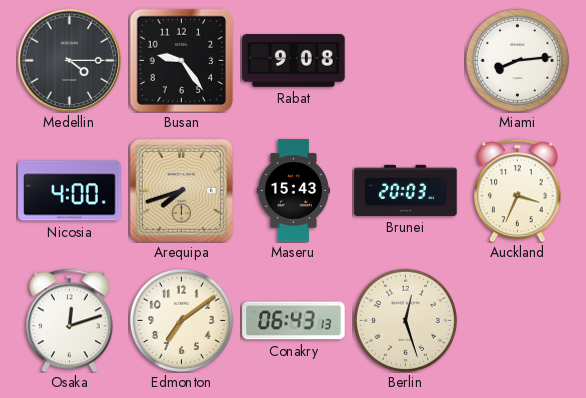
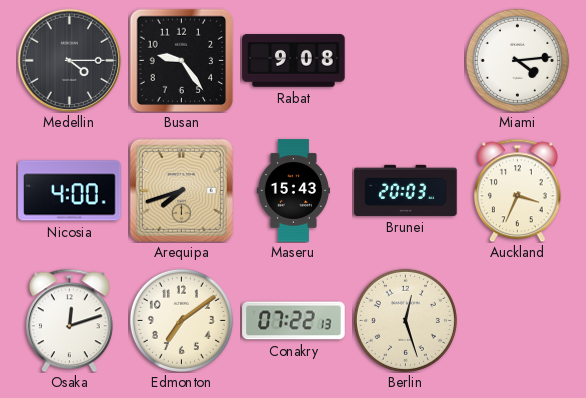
Miami: 8:14 -> 4:14
Conakry: 06:43 -> 07:22
